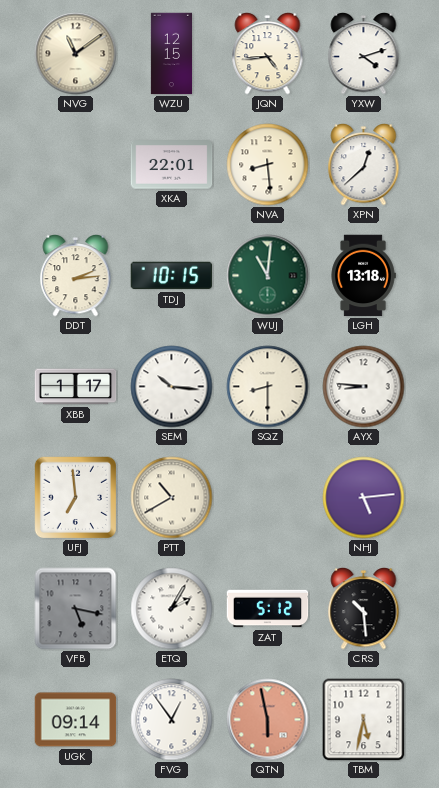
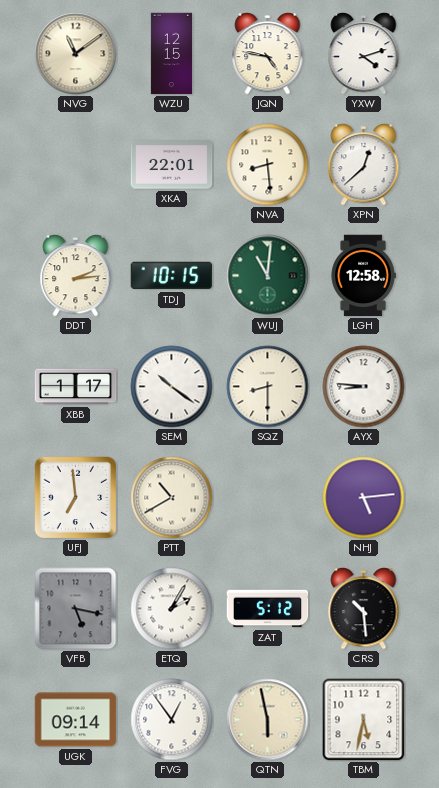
JQN: 4:44 -> 4:47
LGH: 13:18 -> 12:58
SEM: 10:16 -> 10:21
QTN dial: salmon -> cream
